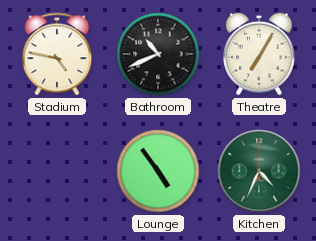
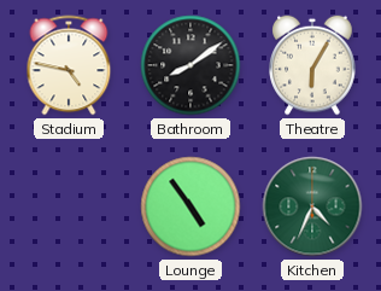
Bathroom: 10:41 -> 8:09
Theatre: 7:05 -> 6:05
